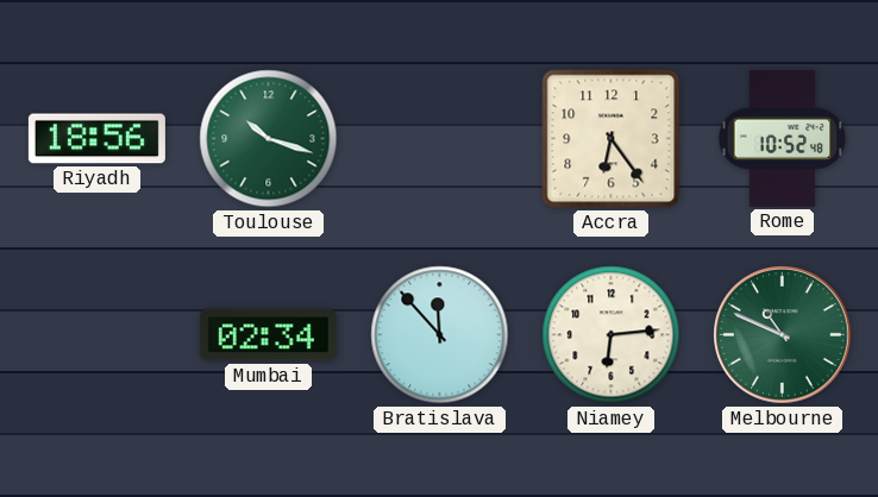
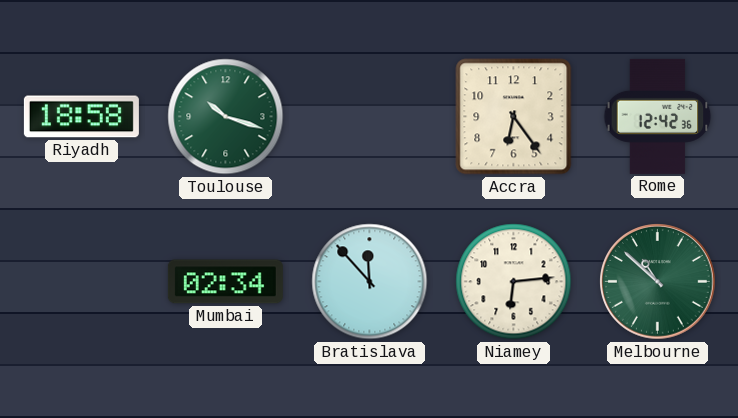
Riyadh: 18:56 -> 18:58
Rome: 10:52 -> 12:42
Melbourne: 10:49 -> 10:52
